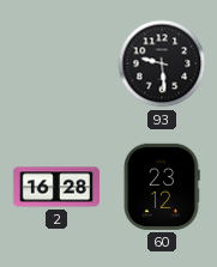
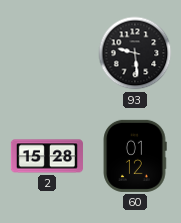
2: 16:28 -> 15:28
60: 23:12 -> 01:12
